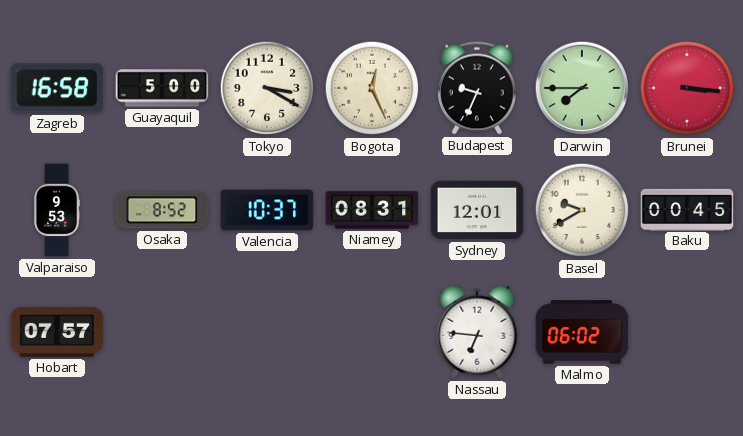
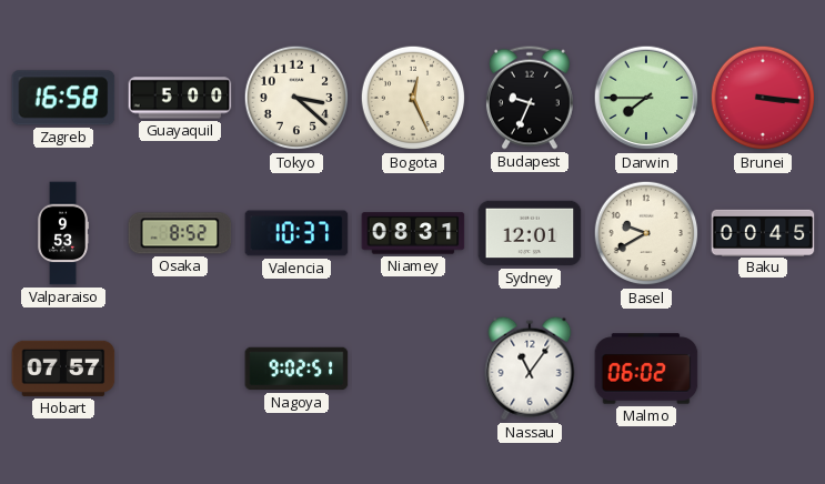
Tokyo: 3:20 -> 3:22
Nagoya: none -> 9:02
Nassau: 6:46 -> 11:06
